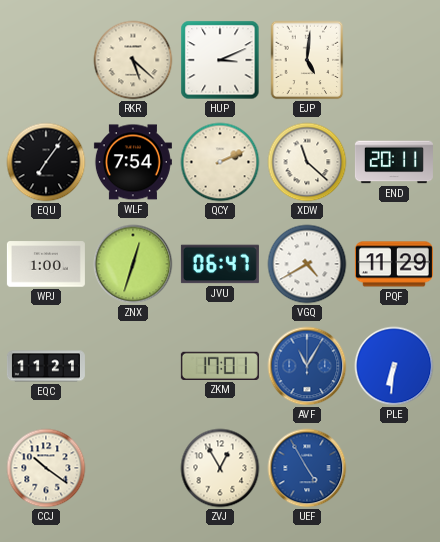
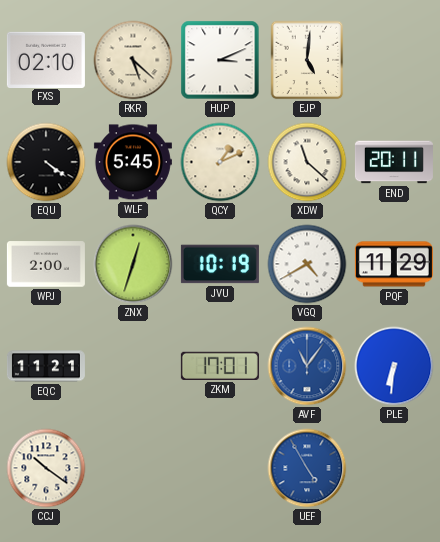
FXS: none -> 02:10
EQU: 7:06 -> 4:21
WLF: 7:54 -> 5:45
QCY: 2:11 -> 1:11
WPJ: 1:00 -> 2:00
JVU: 06:47 -> 10:19
AVF: 11:05 -> 11:06
ZVJ: 12:55 -> none
